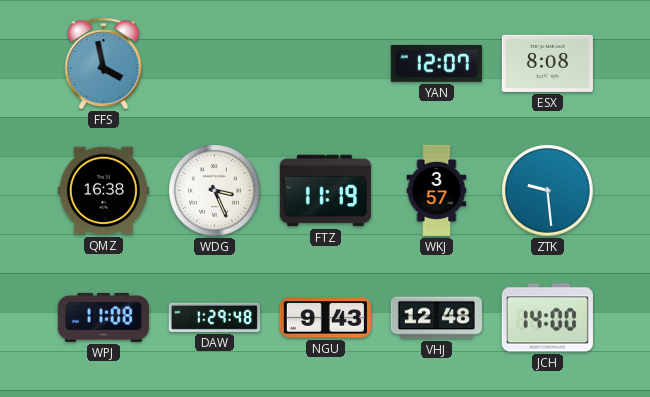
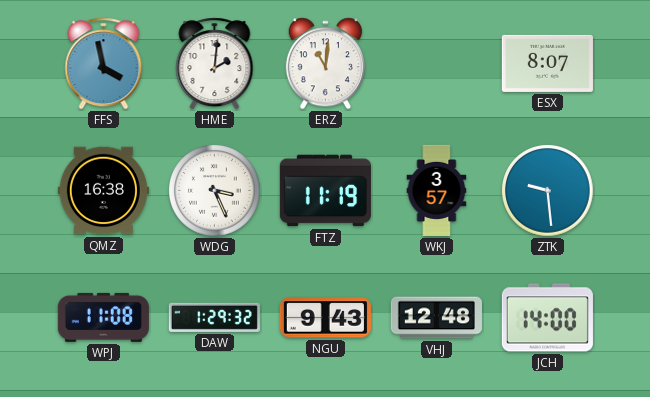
HME: none -> 2:01
ERZ: none -> 11:01
YAN: 12:07 -> none
ESX: 8:08 -> 8:07
DAW: 1:29:48 -> 1:29:32
